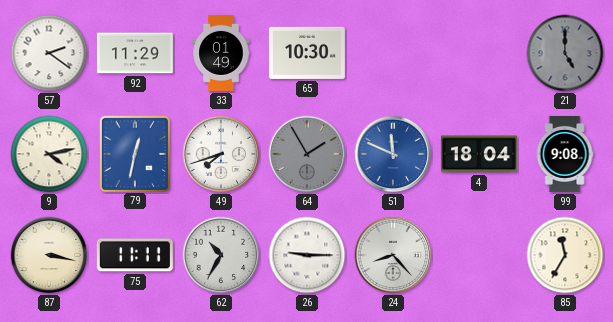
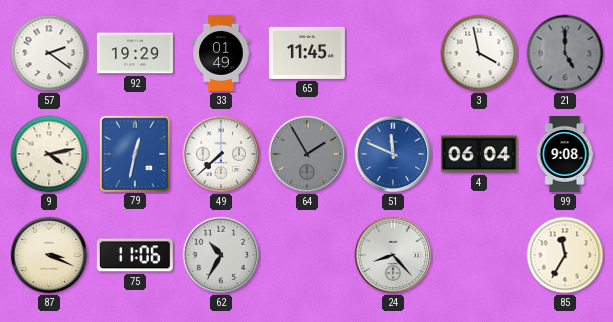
92: 11:29 -> 19:29
65: 10:30 -> 11:45
3: none -> 3:58
49: 7:42 -> 7:38
4: 18:04 -> 06:04
87: 3:17 -> 3:19
75: 11:11 -> 11:06
26: 9:15 -> none
